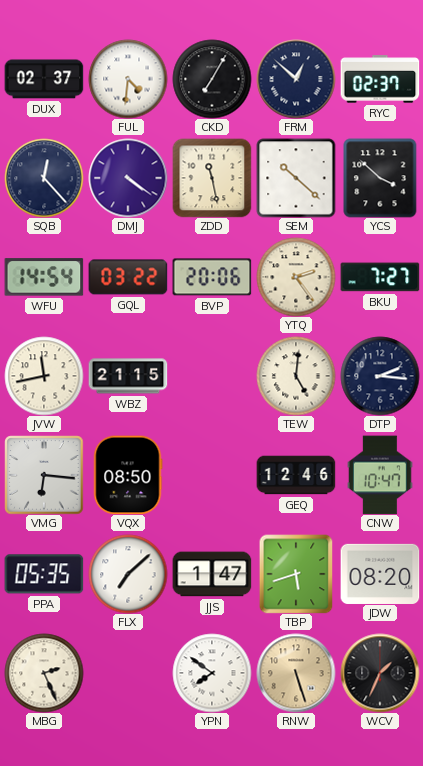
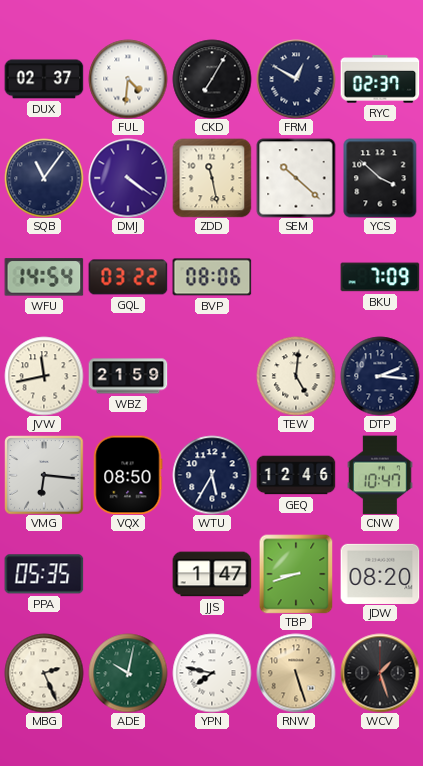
FRM: 12:52 -> 12:50
SQB: 12:23 -> 11:06
BVP: 20:06 -> 08:06
YTQ: 2:24 -> none
BKU: 7:27 -> 7:09
WBZ: 21:15 -> 21:59
WTU: none -> 5:35
FLX: 7:08 -> none
TBP: 5:42 -> 8:42
ADE: none -> 10:02
YPN: 7:51 -> 7:47
WCV: 1:34 -> 1:27
